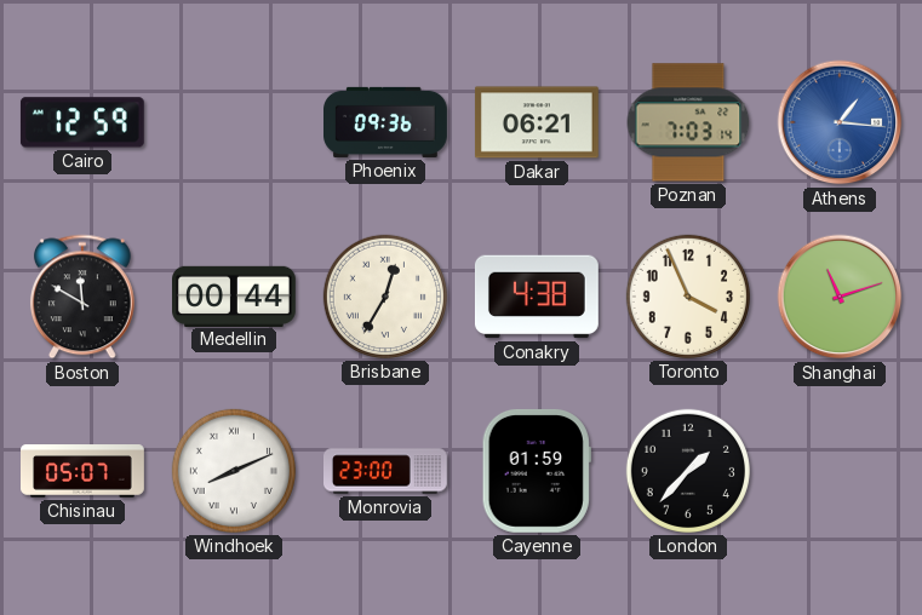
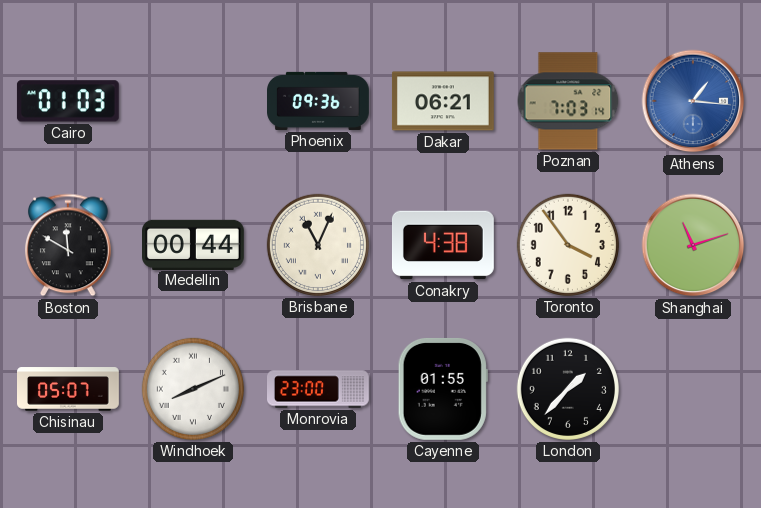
Cairo: 12:59 -> 01:03
Brisbane: 12:35 -> 11:04
Toronto: 3:56 -> 3:54
Cayenne: 01:59 -> 01:55
